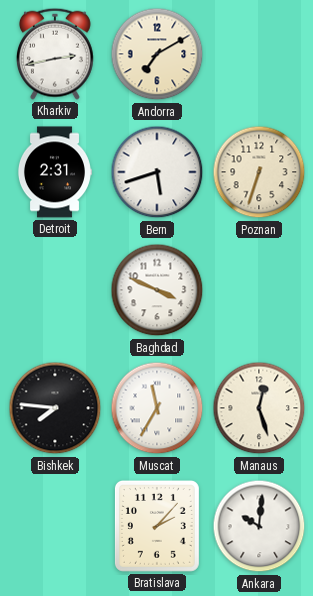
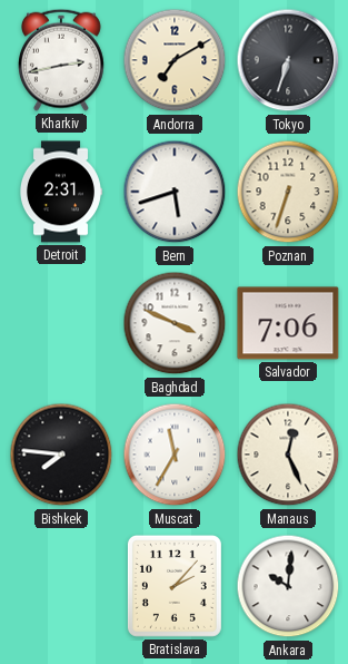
Tokyo: none -> 6:33
Salvador: none -> 7:06
Manaus: 12:27 -> 12:26
